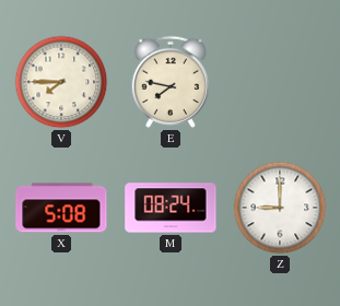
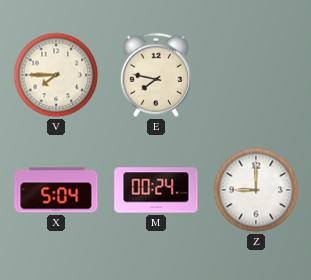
X: 5:08 -> 5:04
M: 08:24 -> 00:24
